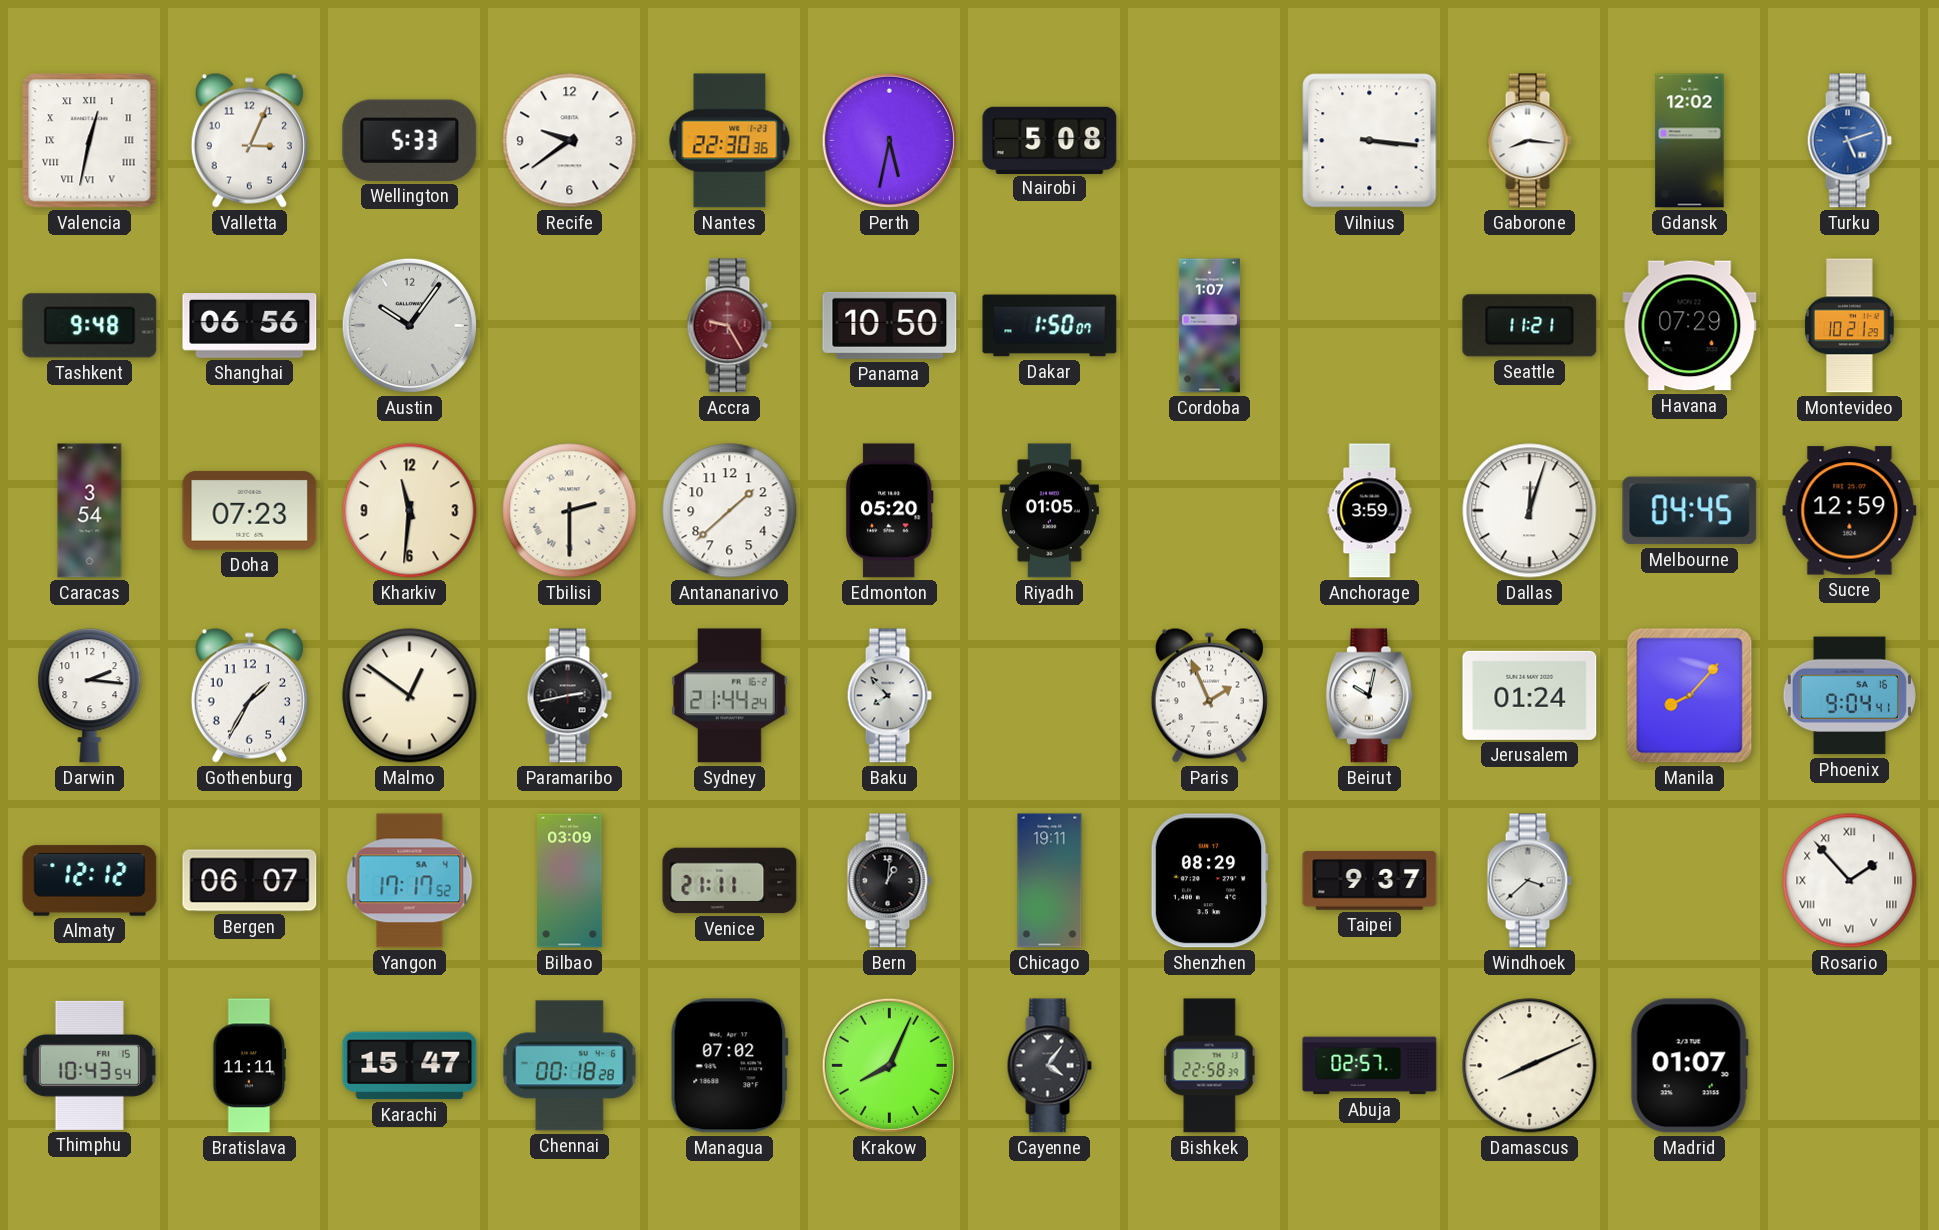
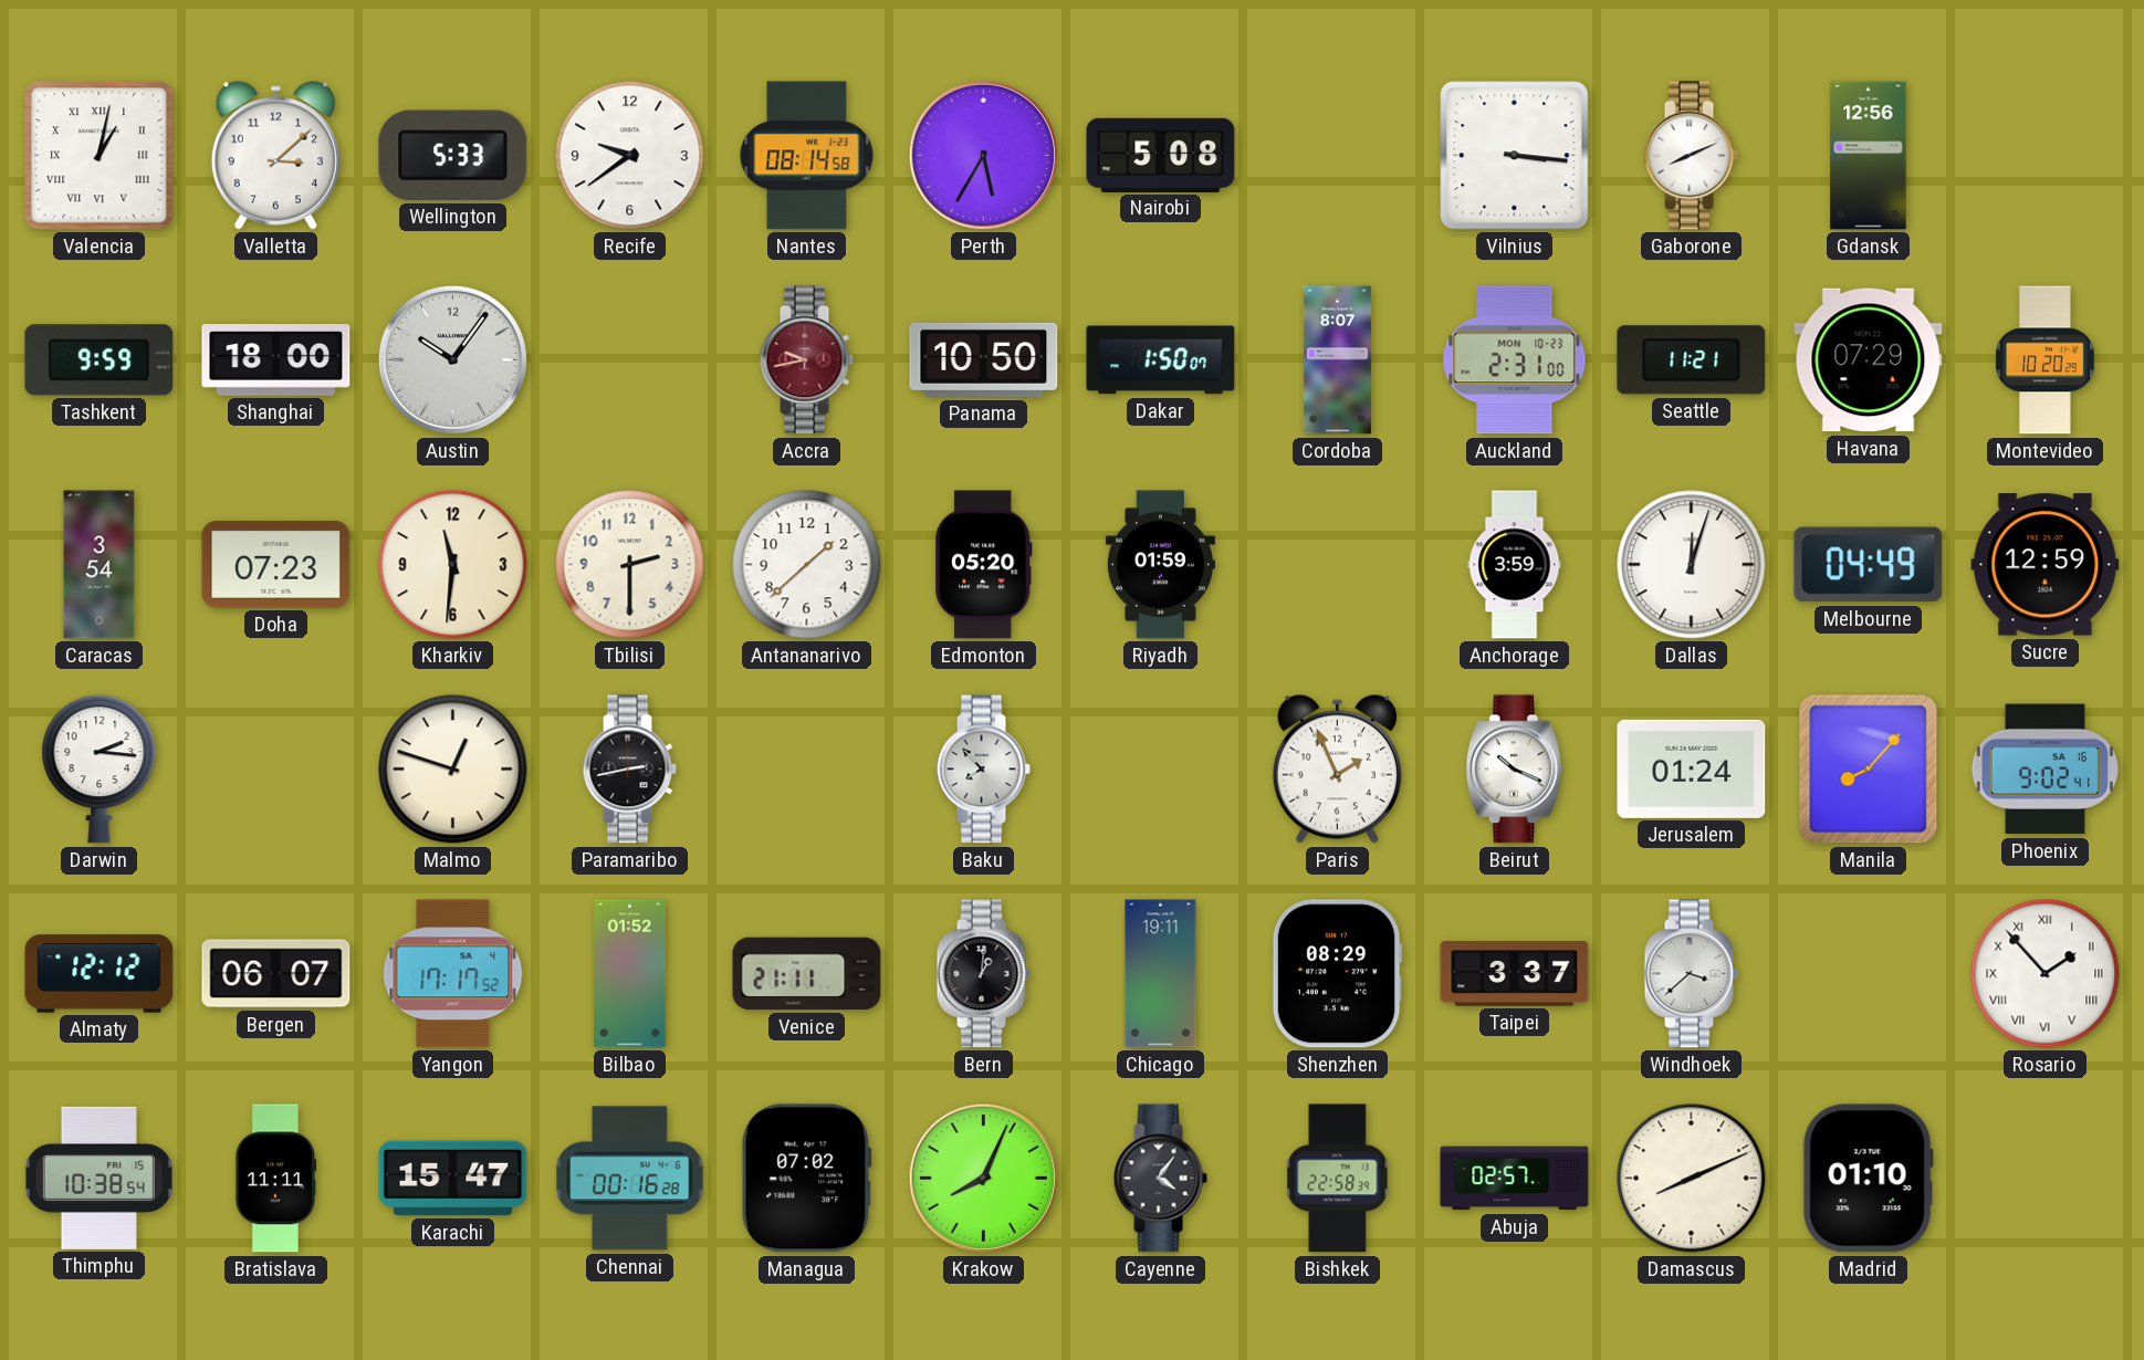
Valencia: 12:32 -> 1:02
Valletta: 3:04 -> 3:08
Nantes: 22:30 -> 08:14
Perth: 5:32 -> 5:35
Gaborone: 8:16 -> 8:11
Gdansk: 12:02 -> 12:56
Turku: 5:12 -> none
Tashkent: 9:48 -> 9:59
Shanghai: 06:56 -> 18:00
Accra: 9:25 -> 9:43
Cordoba: 1:07 -> 8:07
Auckland: none -> 2:31
Montevideo: 10:21 -> 10:20
Tbilisi numerals: Roman -> Arabic
Riyadh: 01:05 -> 01:59
Melbourne: 04:45 -> 04:49
Gothenburg: 1:35 -> none
Malmo: 12:51 -> 12:48
Sydney: 21:44 -> none
Beirut: 10:02 -> 10:19
Phoenix: 9:04 -> 9:02
Bilbao: 03:09 -> 01:52
Taipei: 9:37 -> 3:37
Thimphu: 10:43 -> 10:38
Chennai: 00:18 -> 00:16
Madrid: 01:07 -> 01:10
